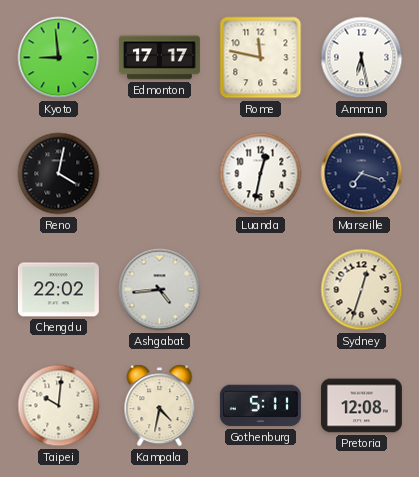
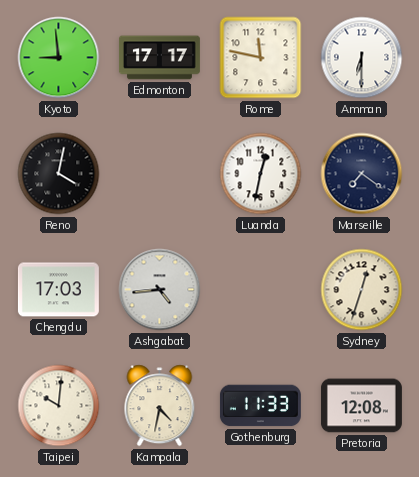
Amman: 6:28 -> 6:30
Marseille: 7:18 -> 7:21
Chengdu: 22:02 -> 17:03
Gothenburg: 5:11 -> 11:33
